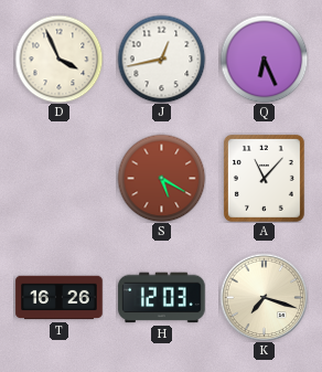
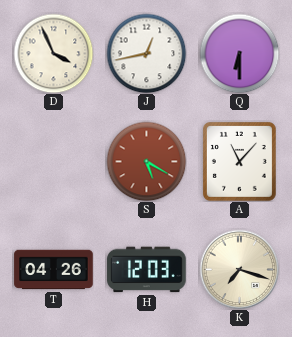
Q: 6:26 -> 6:30
T: 16:26 -> 04:26
